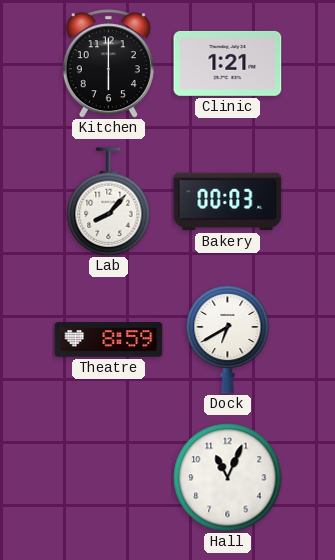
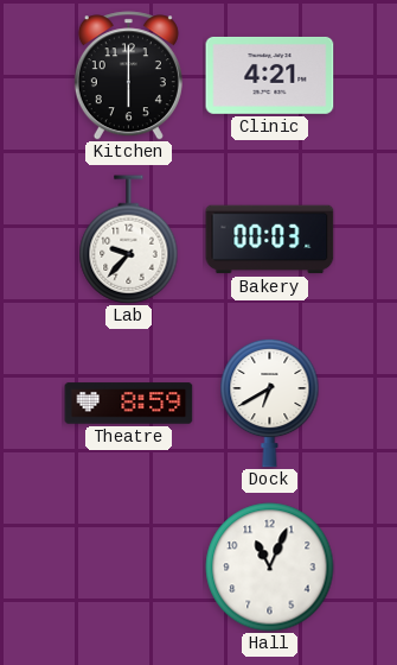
Clinic: 1:21 -> 4:21
Lab: 8:07 -> 9:37
